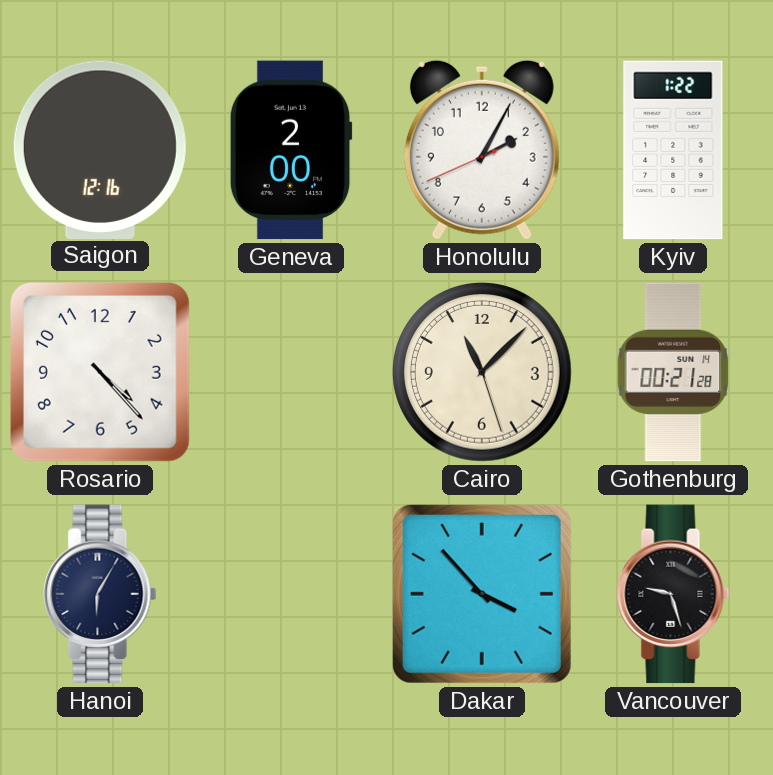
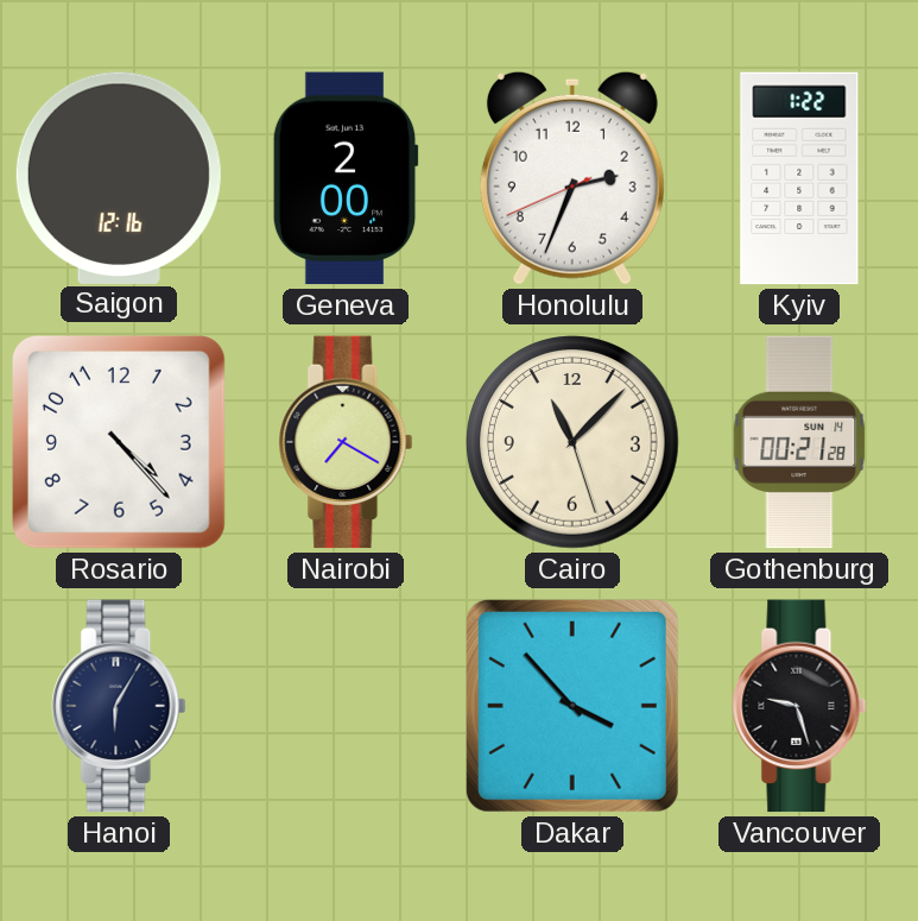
Honolulu: 2:04 -> 2:33
Nairobi: none -> 7:20
